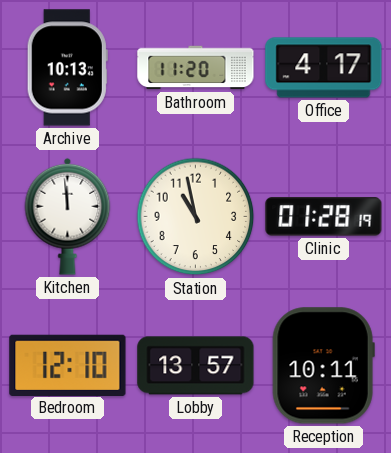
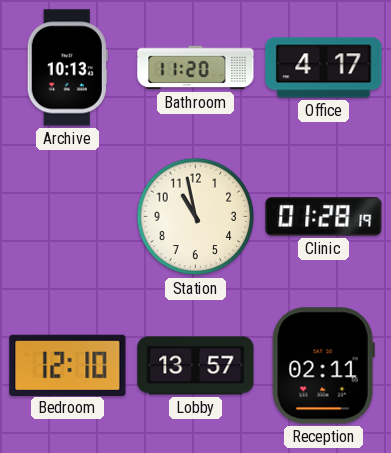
Kitchen: 11:59 -> none
Reception: 10:11 -> 02:11
